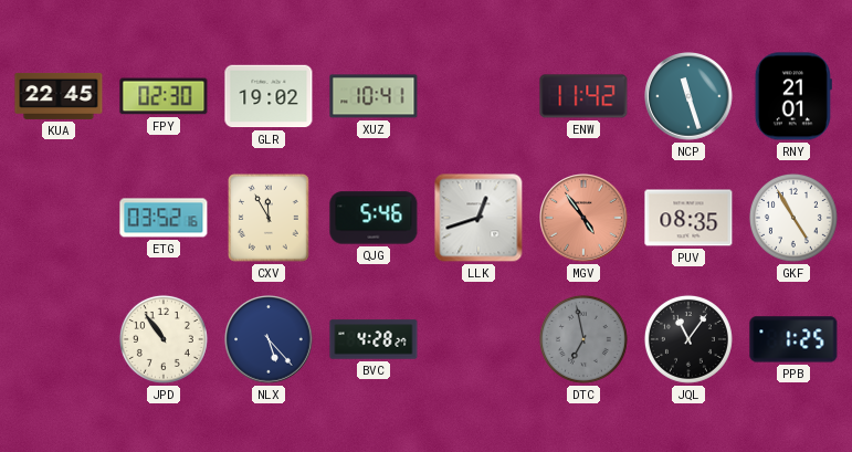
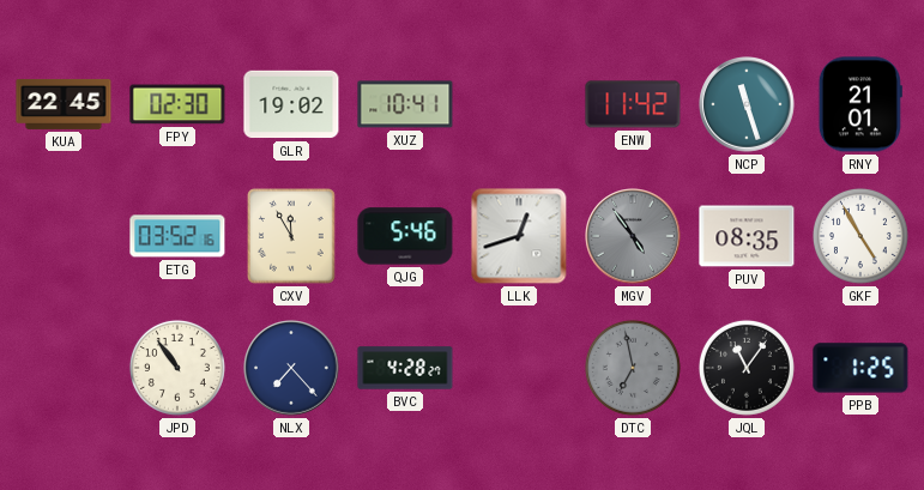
MGV dial: salmon -> grey
NLX: 5:23 -> 7:23
